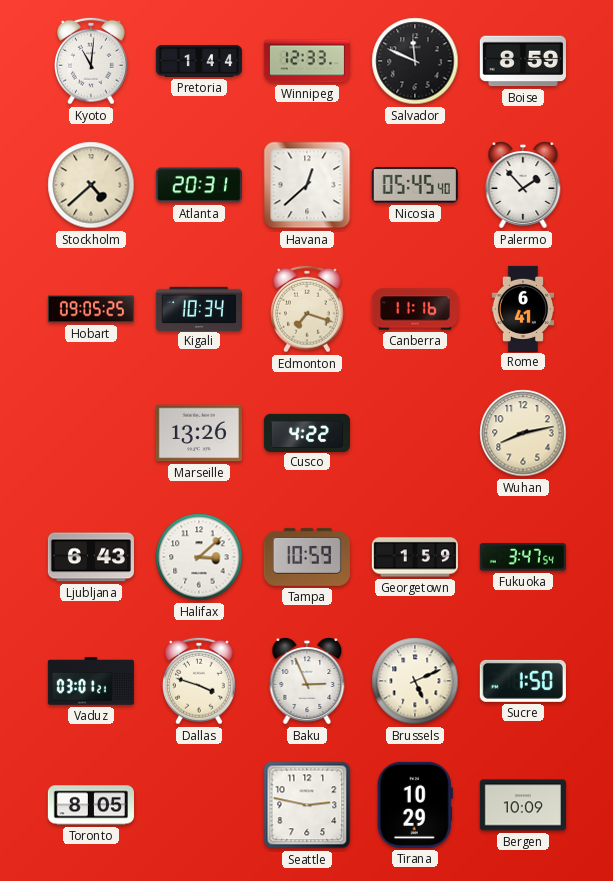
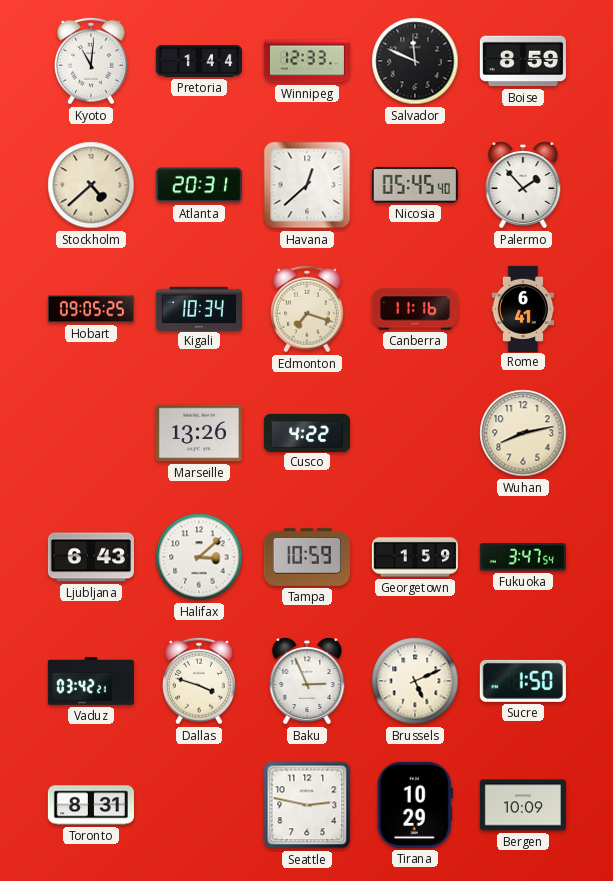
Vaduz: 03:01 -> 03:42
Toronto: 8:05 -> 8:31
